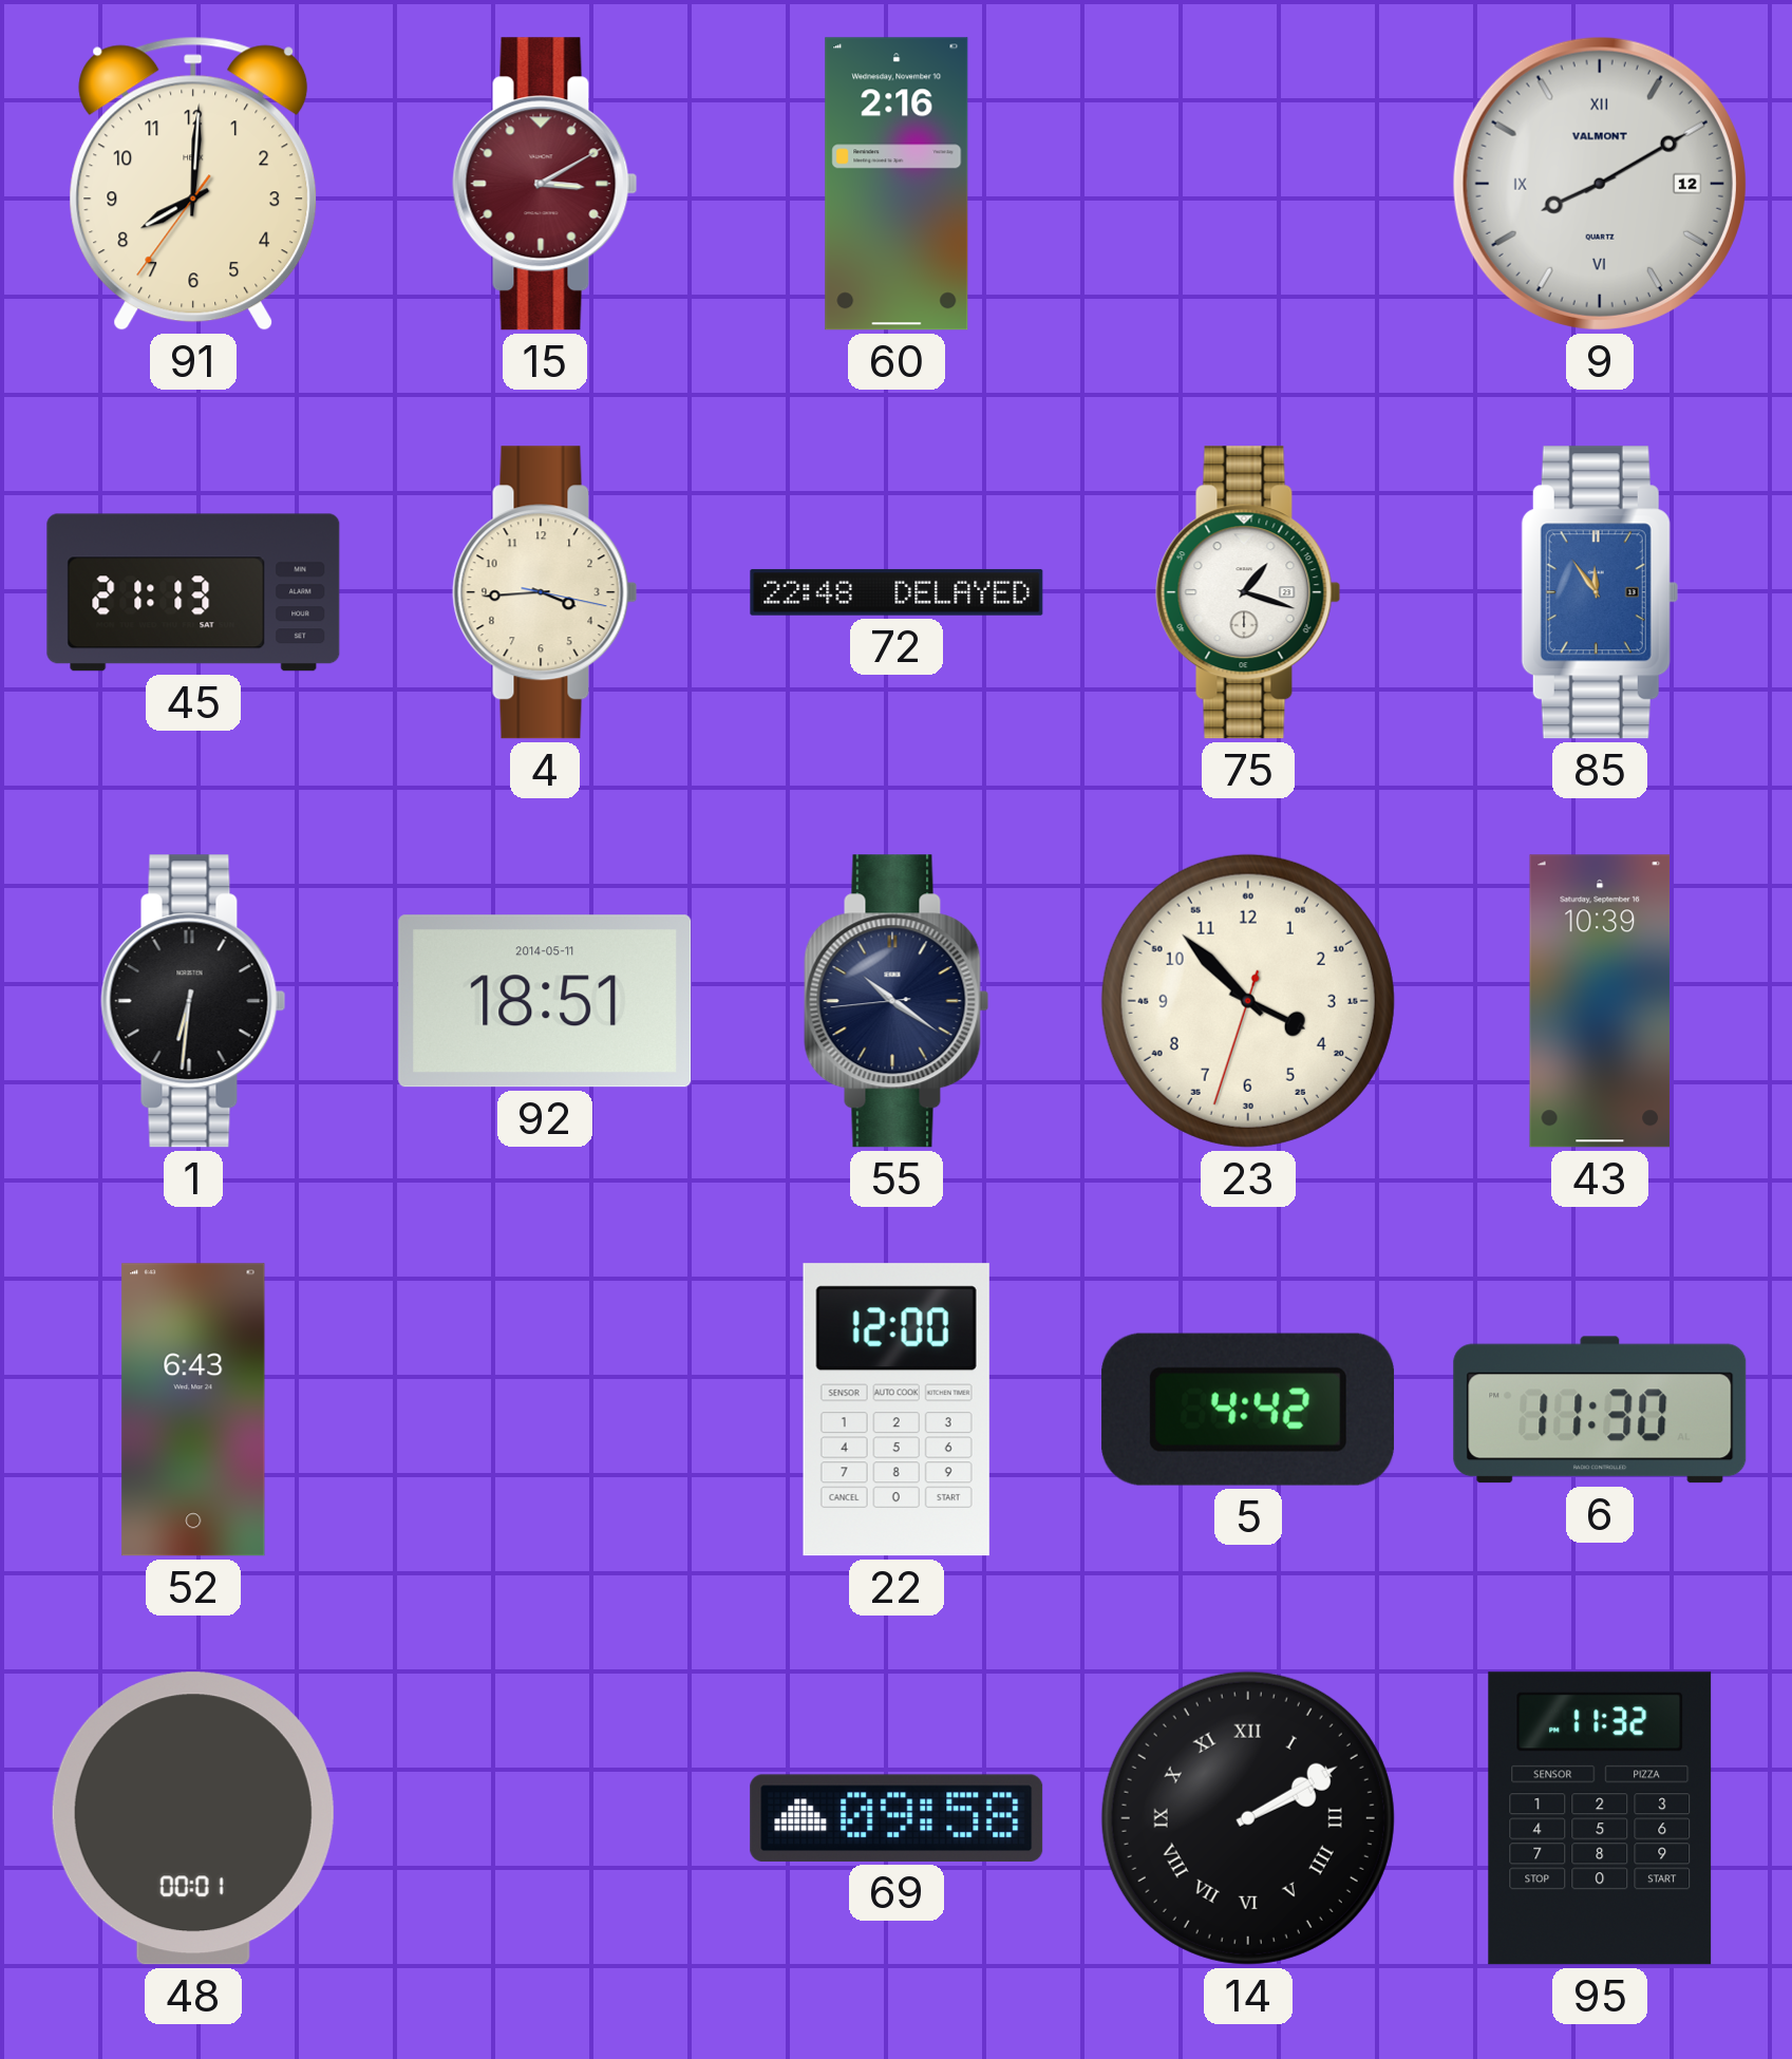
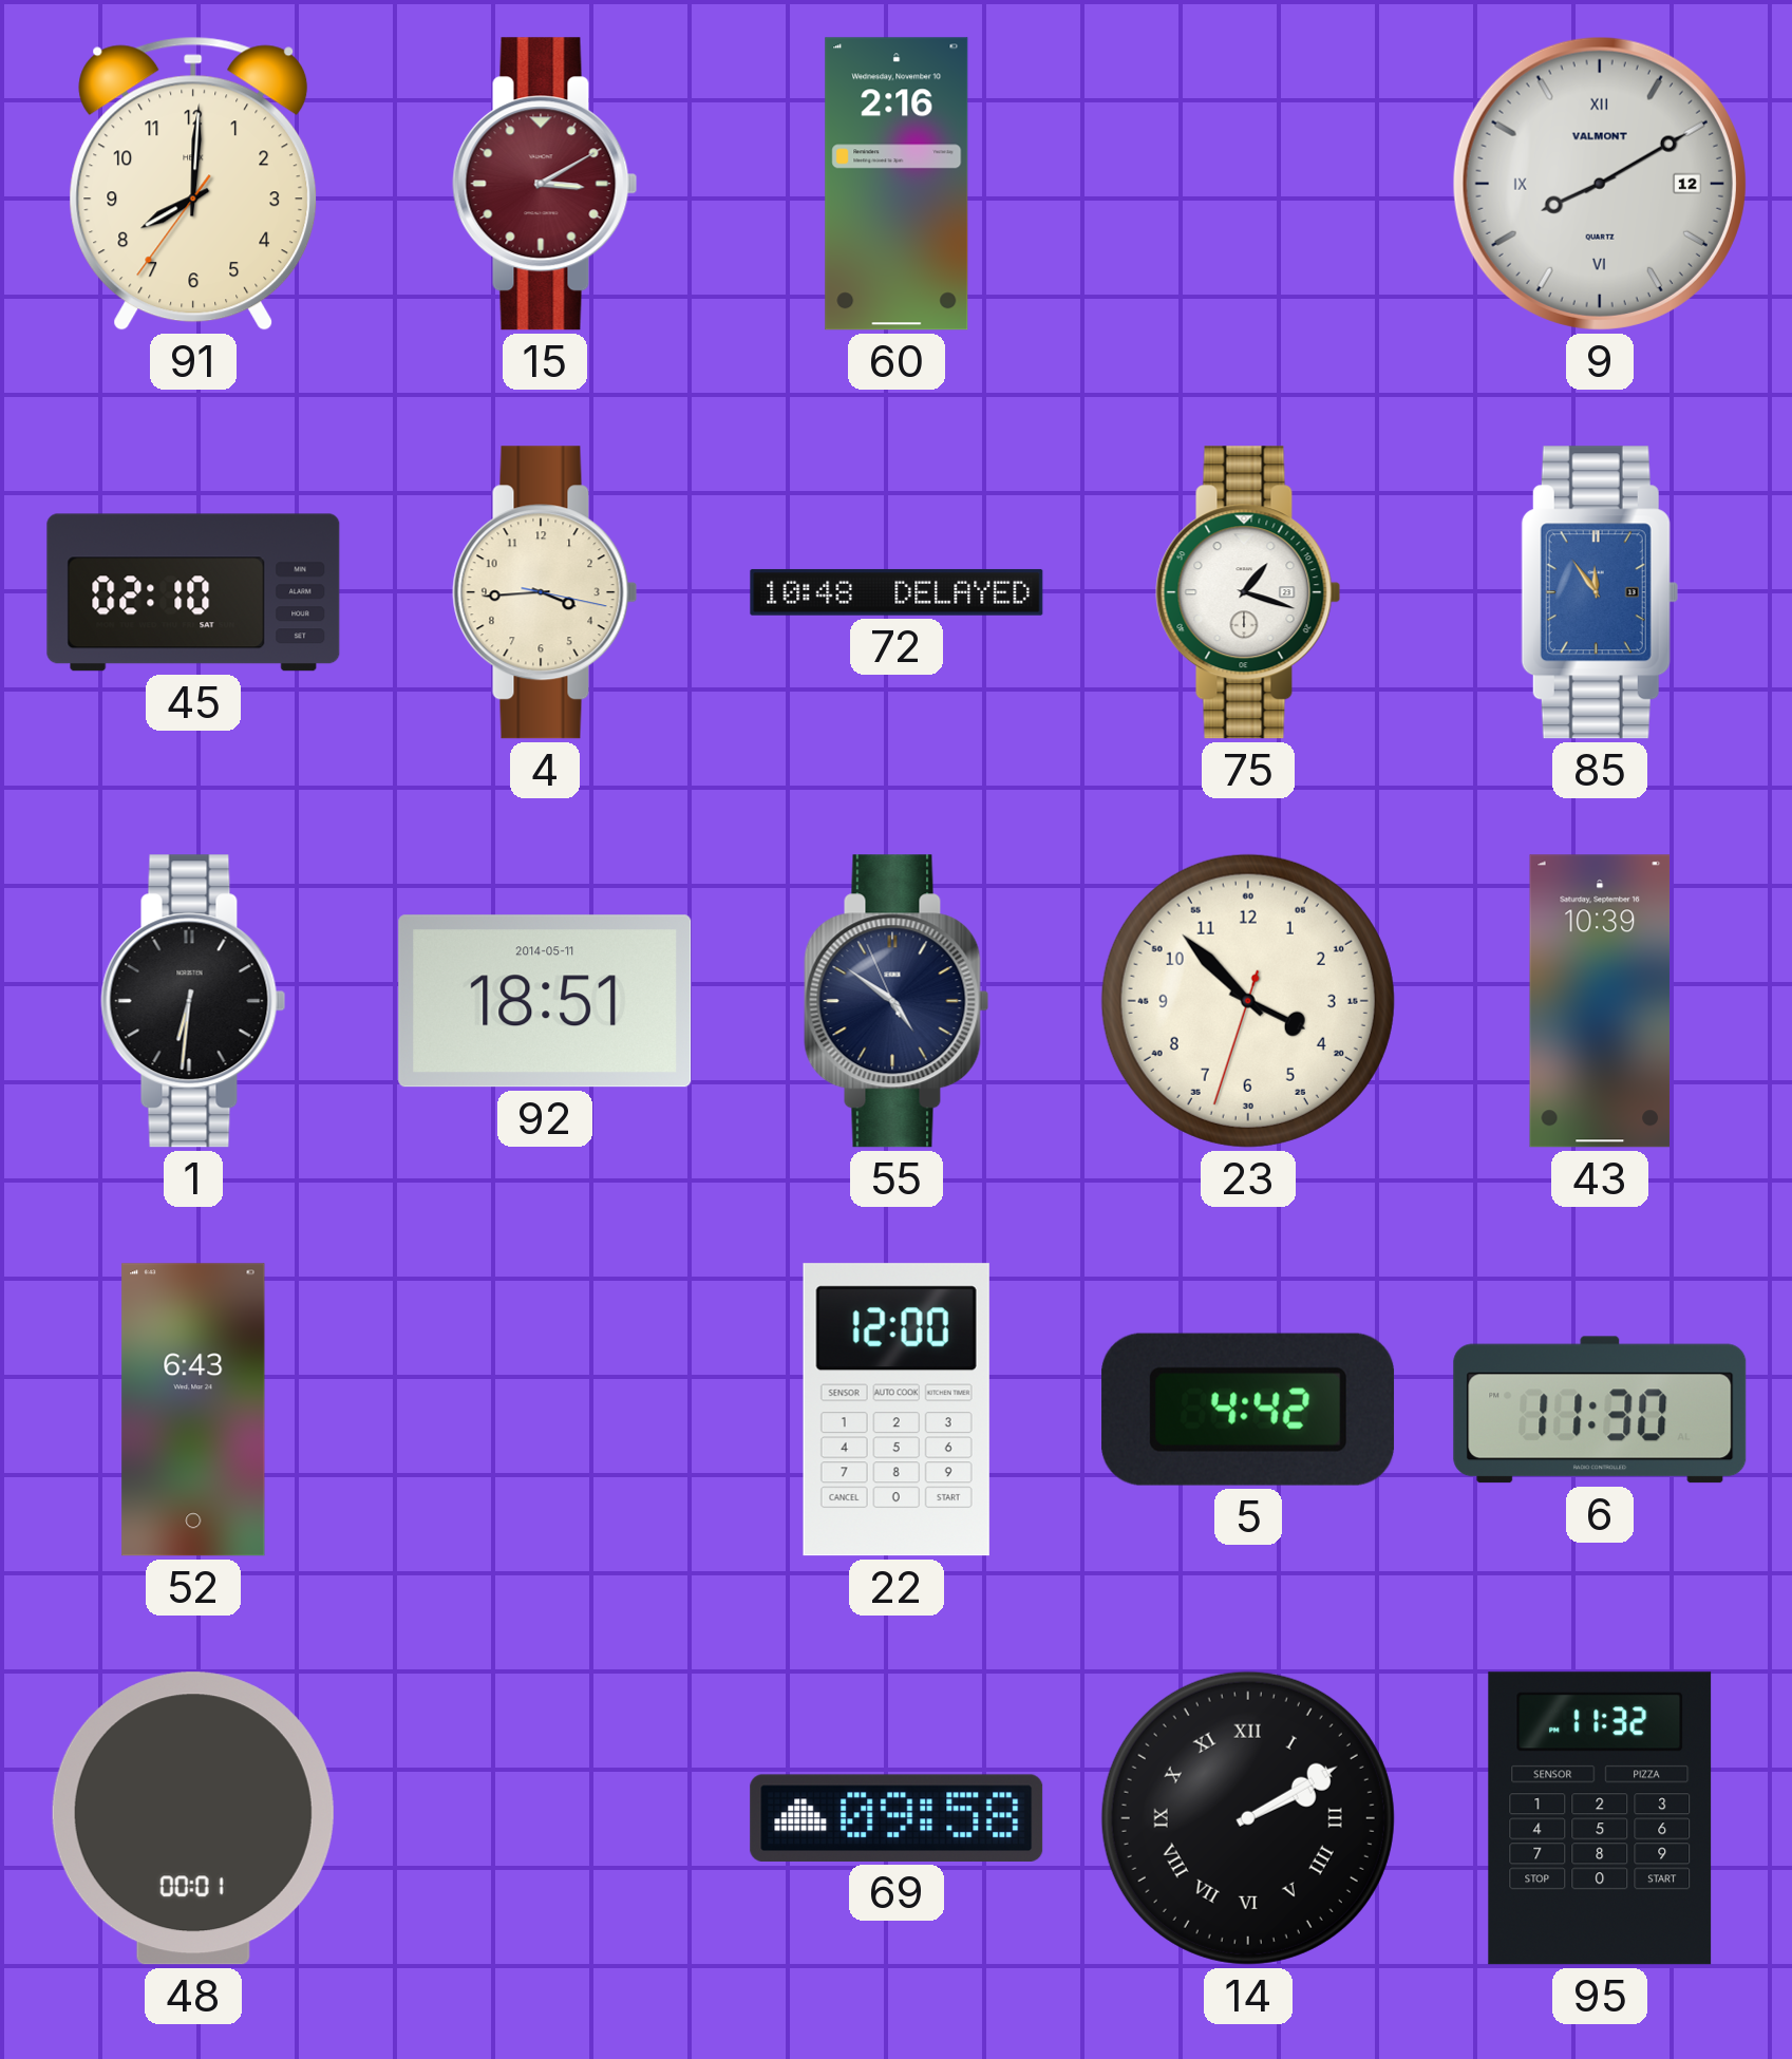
45: 21:13 -> 02:10
72: 22:48 -> 10:48
55: 10:20 -> 4:50
